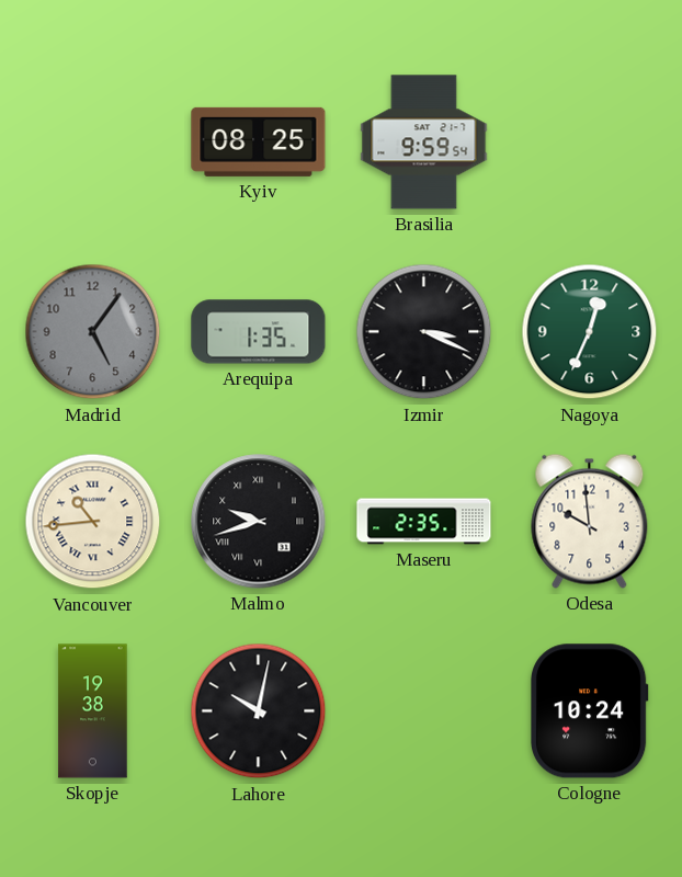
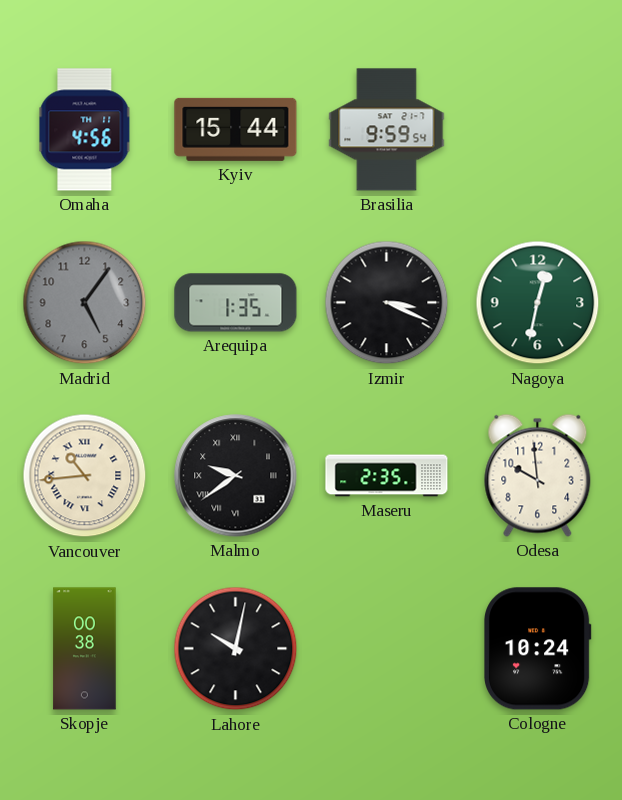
Omaha: none -> 4:56
Kyiv: 08:25 -> 15:44
Nagoya: 12:34 -> 12:32
Malmo: 9:42 -> 9:39
Skopje: 19:38 -> 00:38
